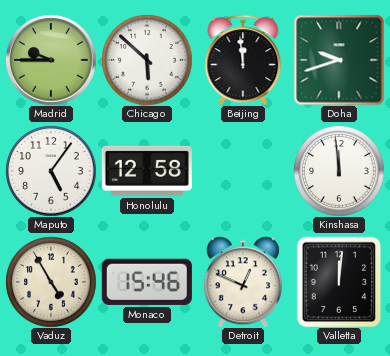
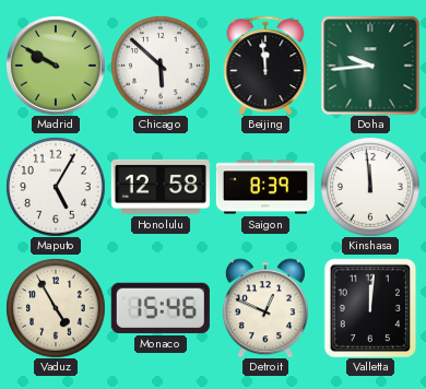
Madrid: 9:45 -> 9:50
Doha: 9:42 -> 9:44
Maputo: 5:06 -> 5:05
Saigon: none -> 8:39
